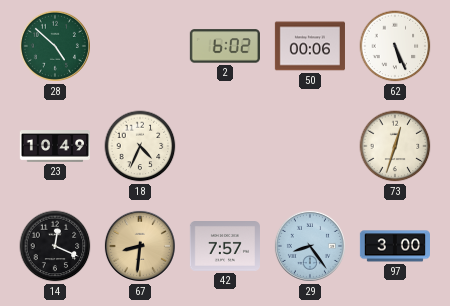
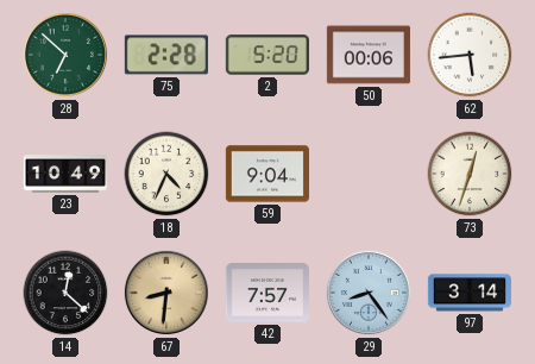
28: 4:52 -> 6:52
75: none -> 2:28
2: 6:02 -> 5:20
62: 5:26 -> 5:44
59: none -> 9:04
14: 12:19 -> 12:22
97: 3:00 -> 3:14
